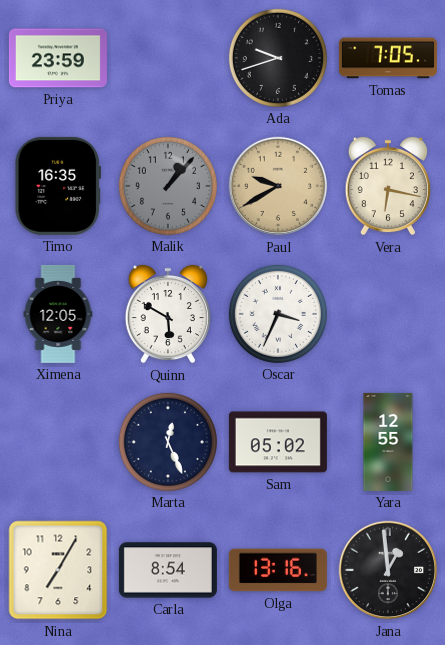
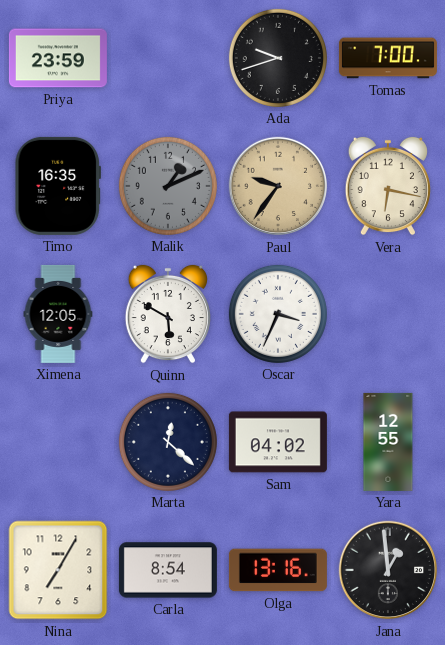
Tomas: 7:05 -> 7:00
Malik: 1:07 -> 1:11
Paul: 9:40 -> 9:36
Marta: 12:26 -> 12:22
Sam: 05:02 -> 04:02
